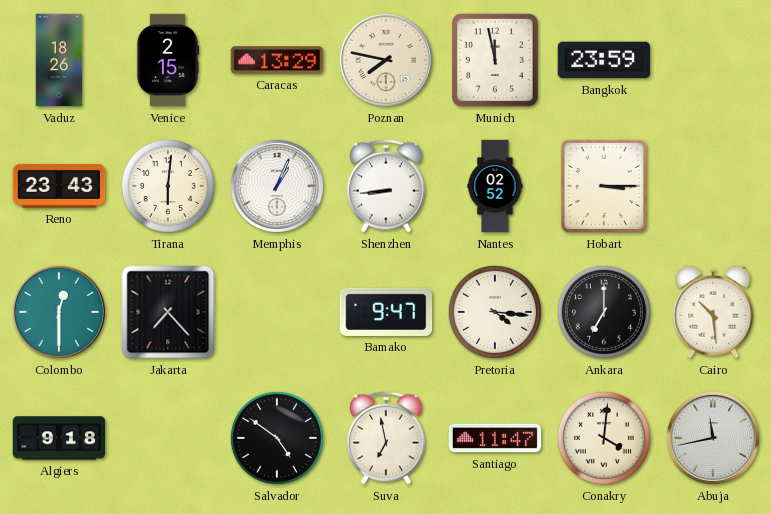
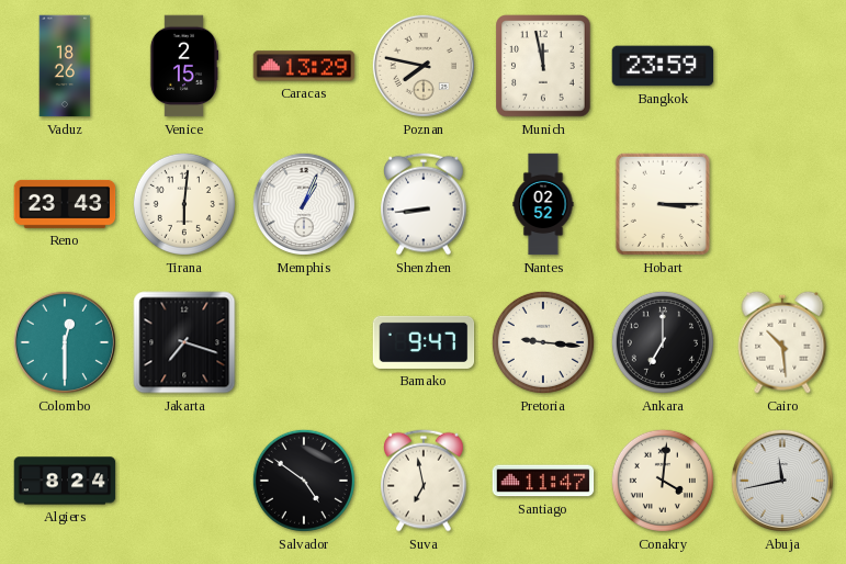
Jakarta: 7:23 -> 7:18
Pretoria: 4:16 -> 9:16
Algiers: 9:18 -> 8:24
